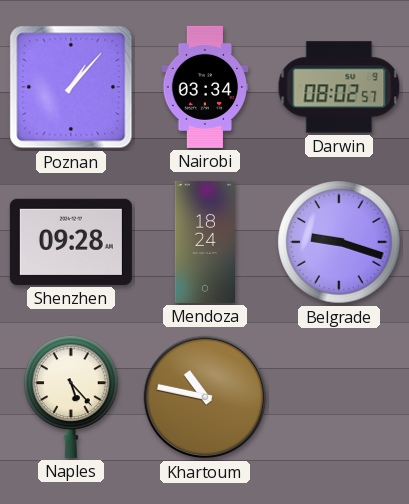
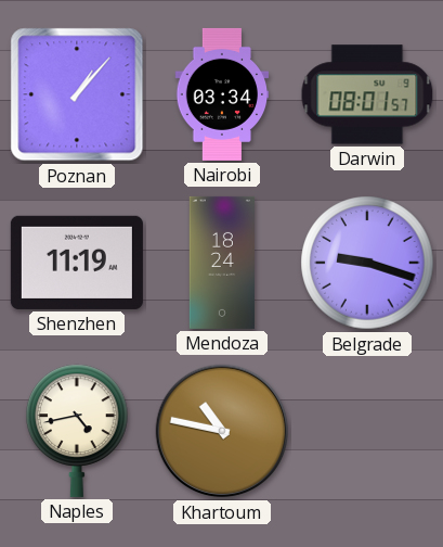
Darwin: 08:02 -> 08:01
Shenzhen: 09:28 -> 11:19
Naples: 5:23 -> 4:43
